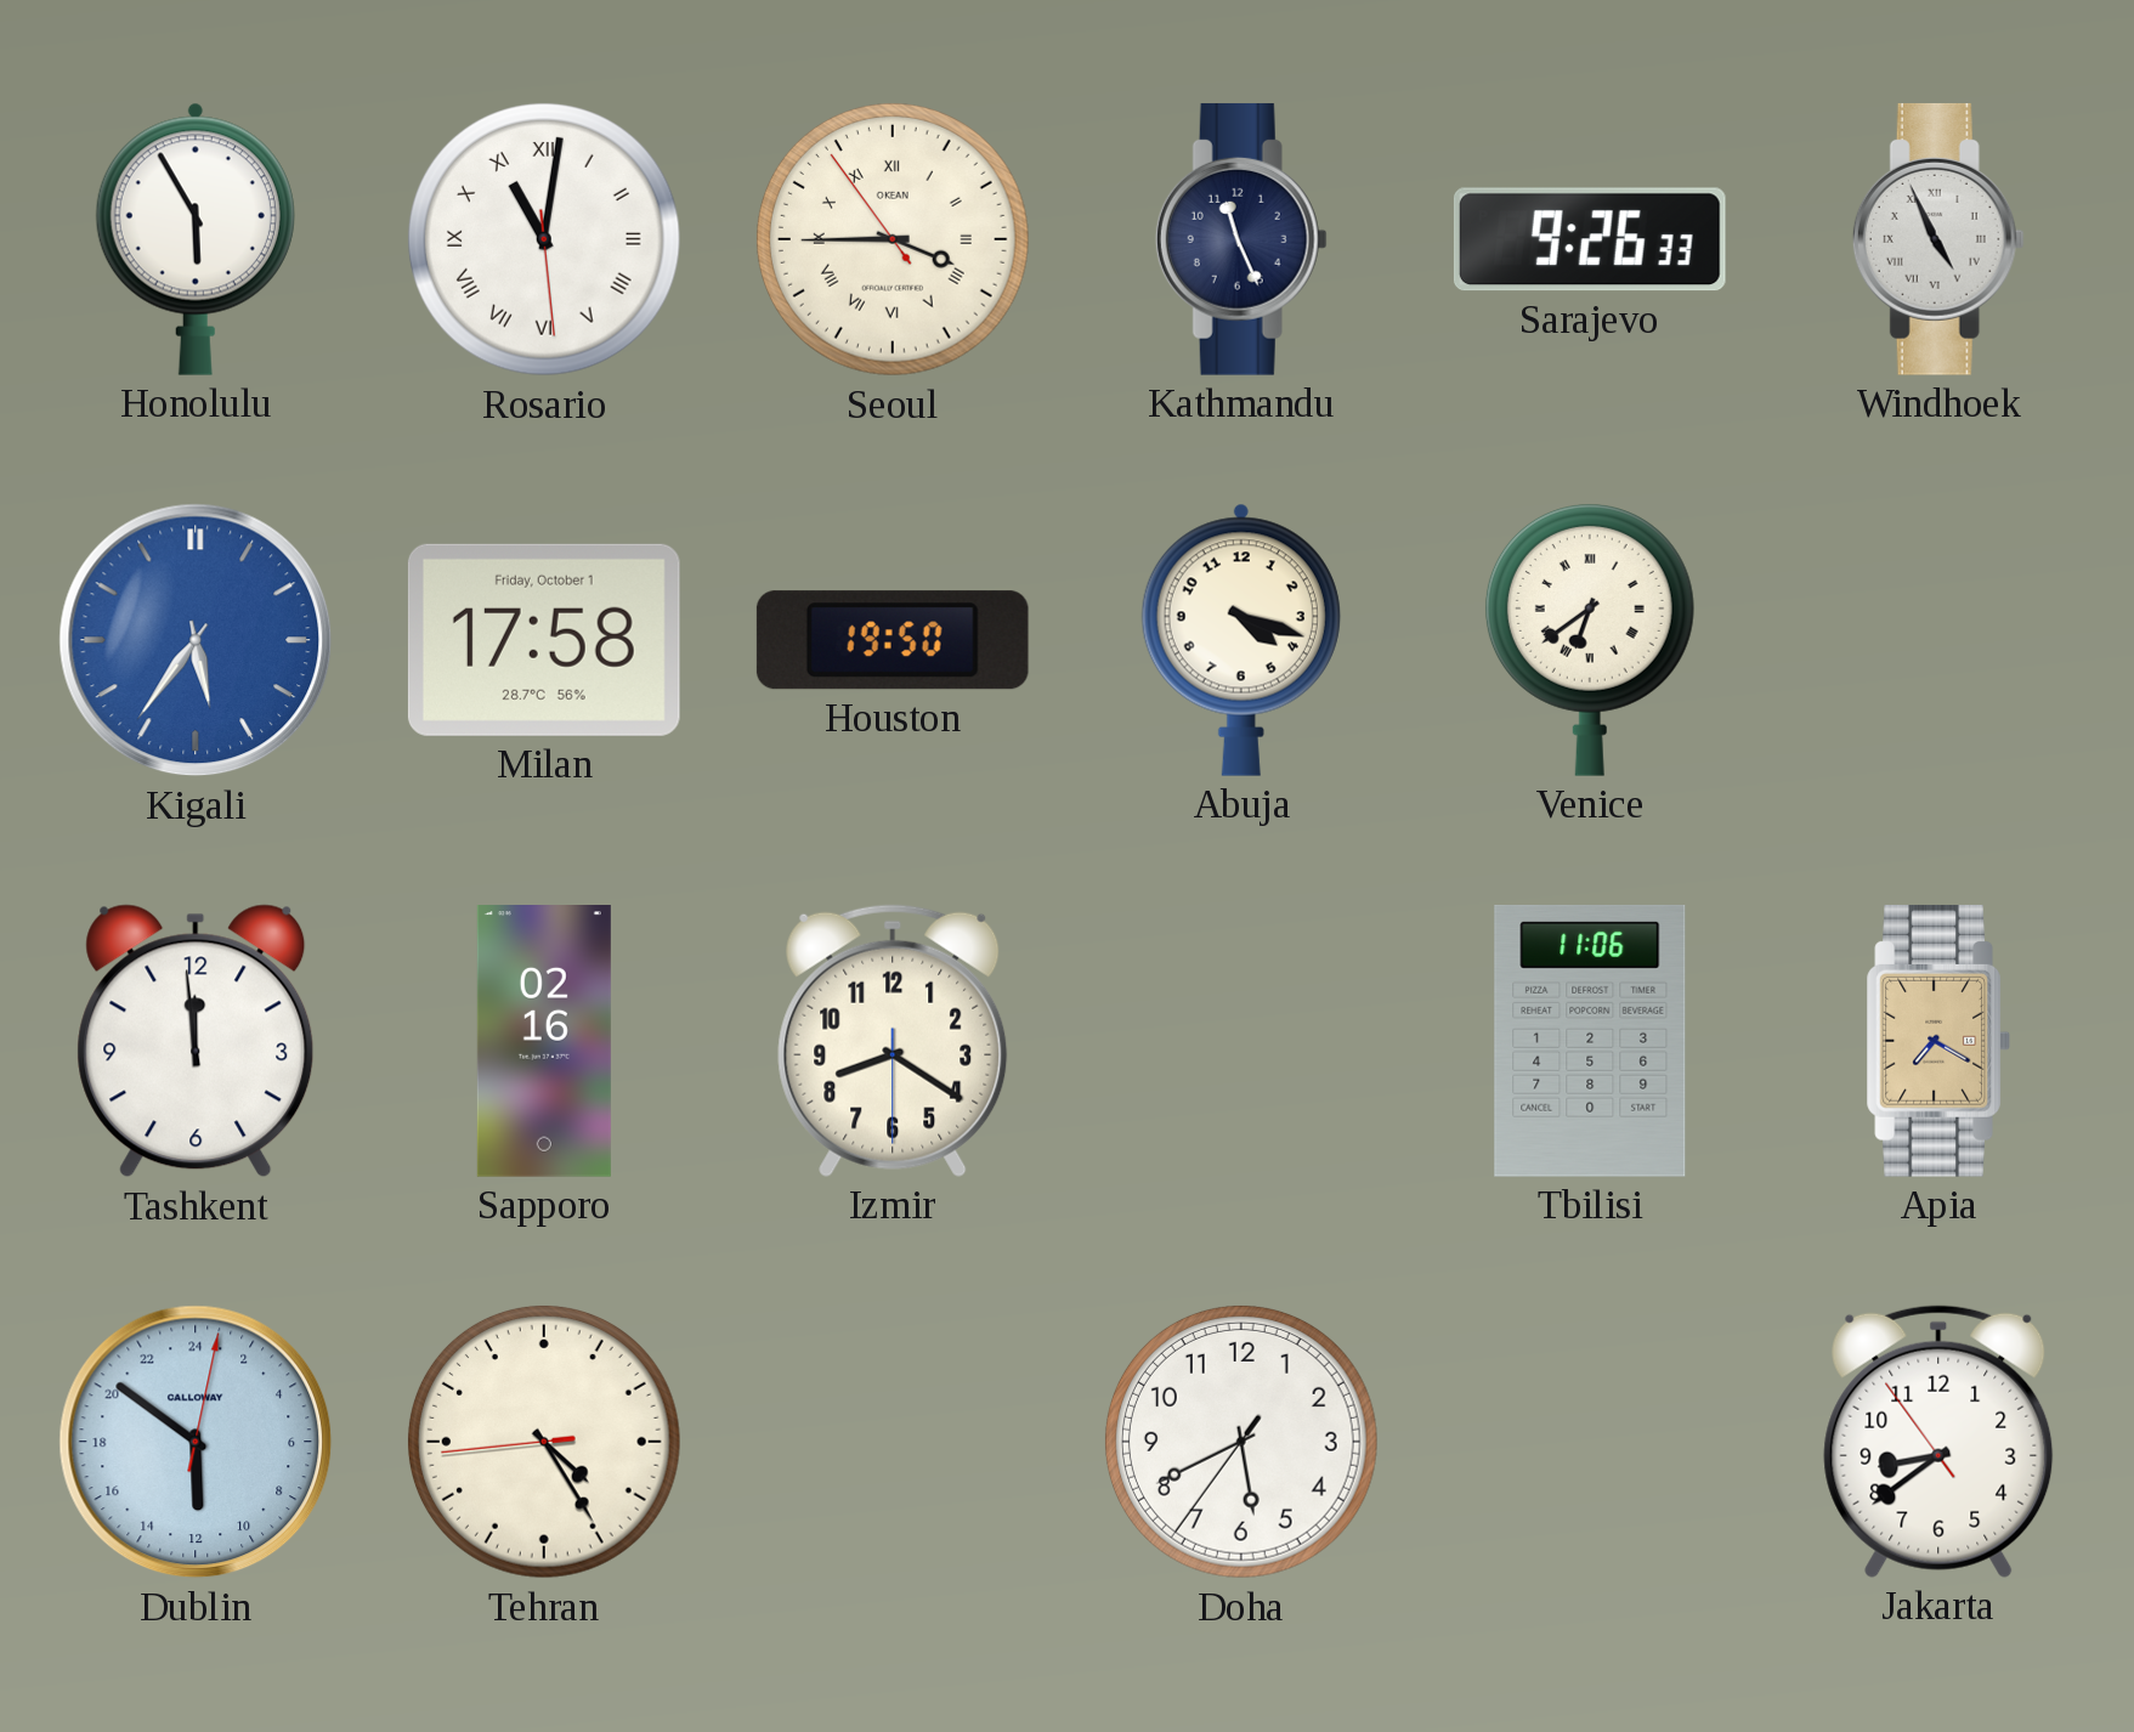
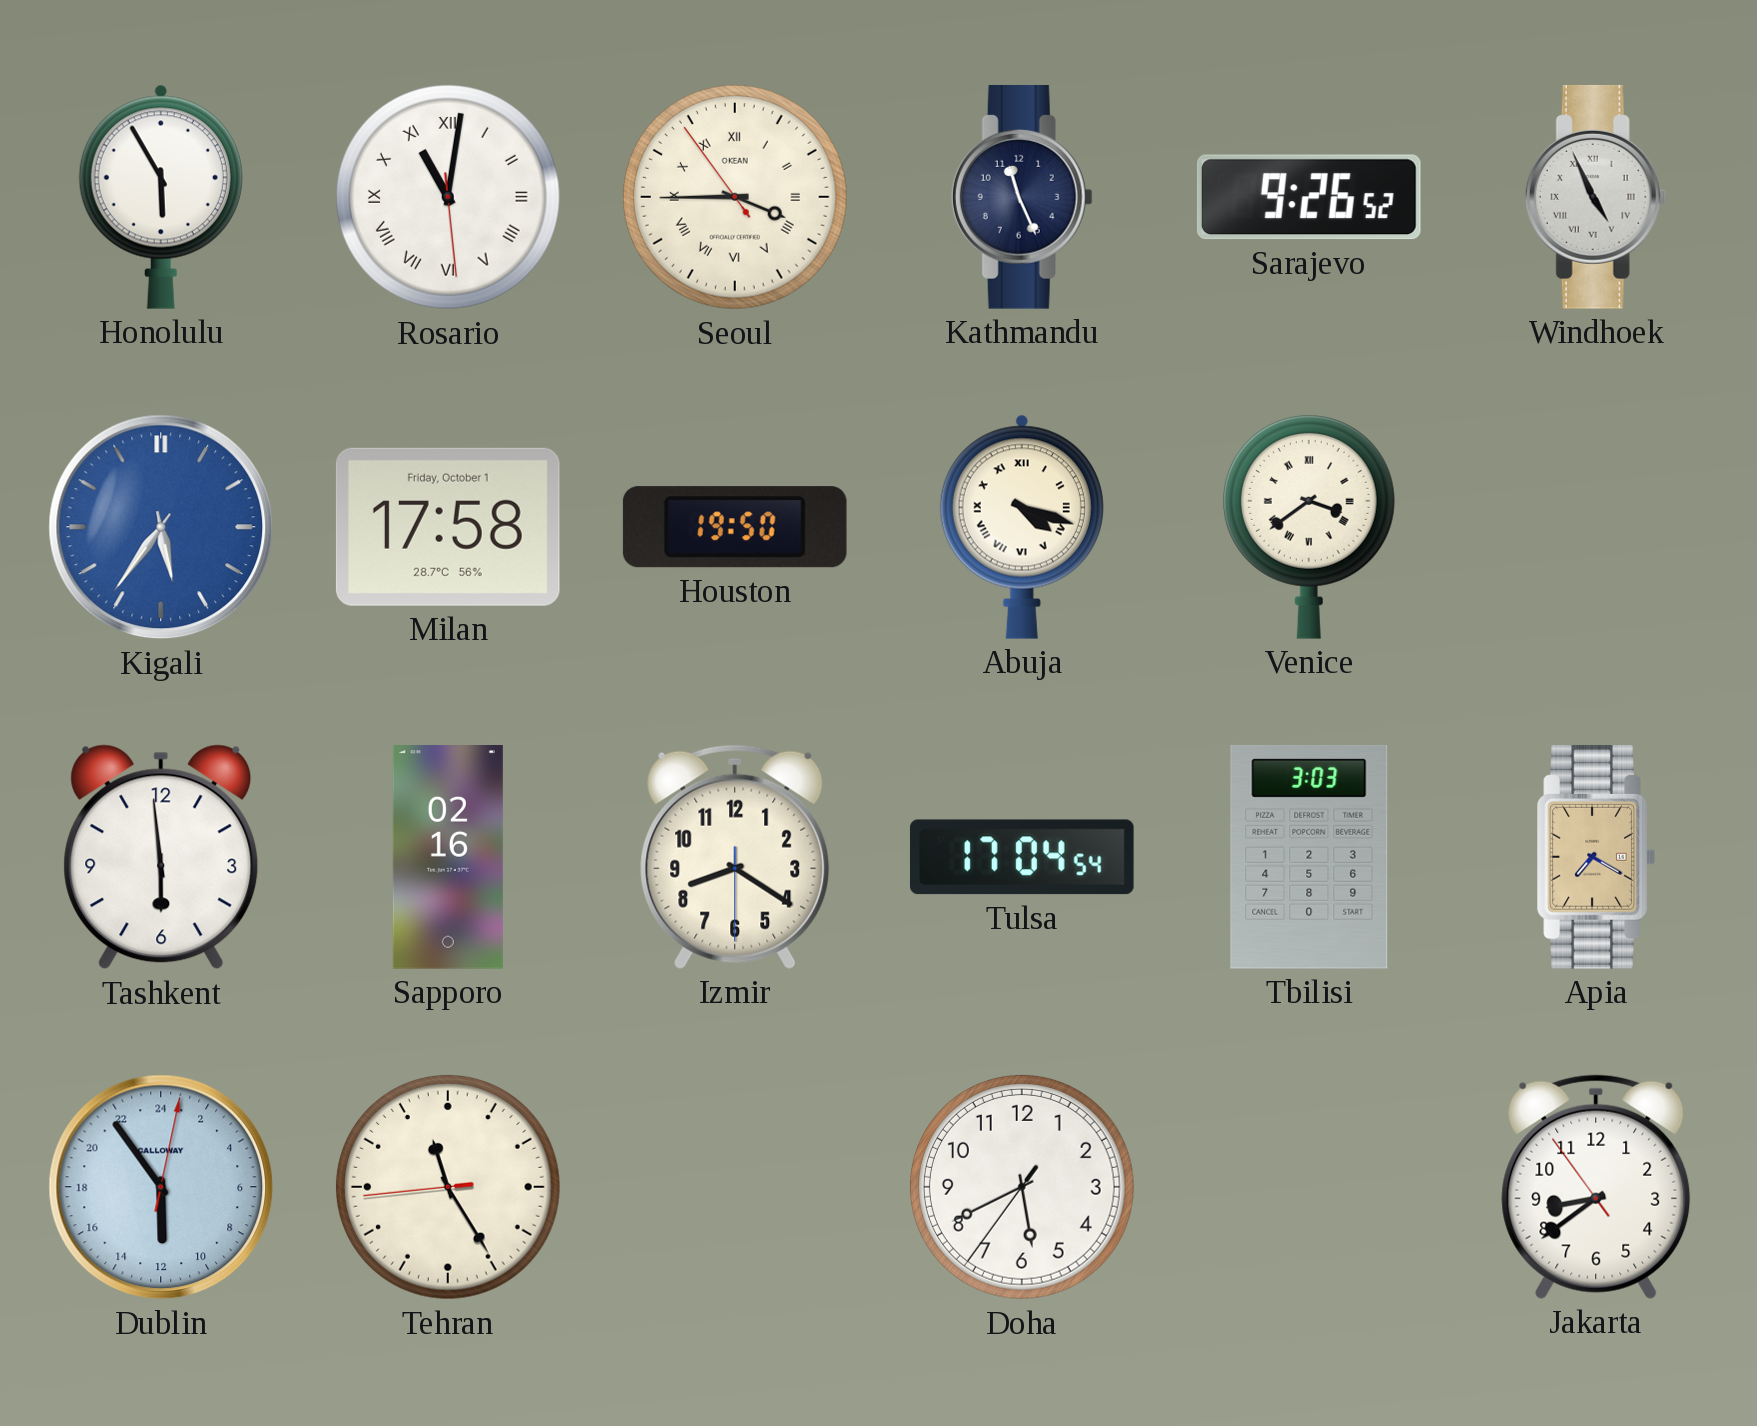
Sarajevo: 9:26:33 -> 9:26:52
Abuja numerals: Arabic -> Roman
Venice: 6:39 -> 3:39
Tashkent: 11:59 -> 5:59
Tulsa: none -> 17:04
Tbilisi: 11:06 -> 3:03
Dublin: 11:51 -> 11:54
Tehran: 4:24 -> 11:24
